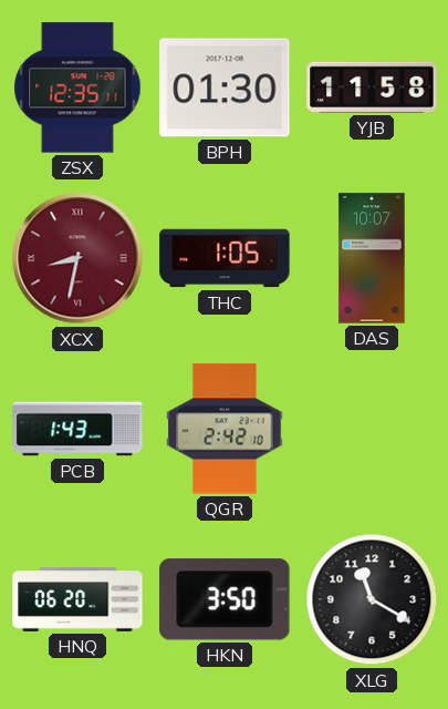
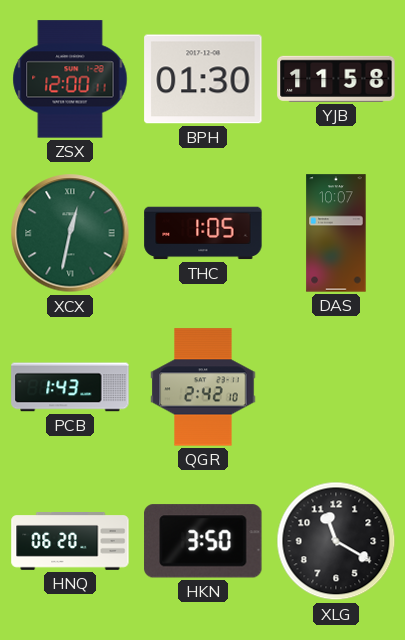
ZSX: 12:35 -> 12:00
XCX: 8:32 -> 12:32
XCX dial: burgundy -> green
